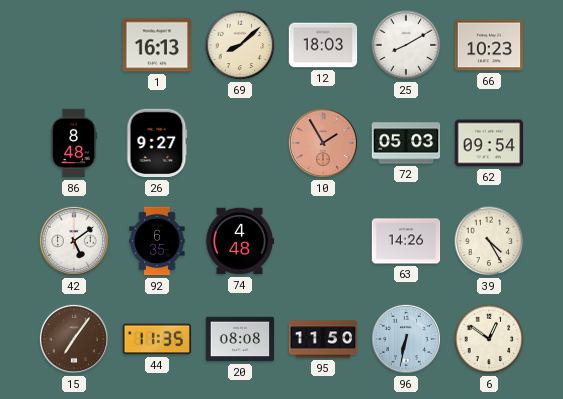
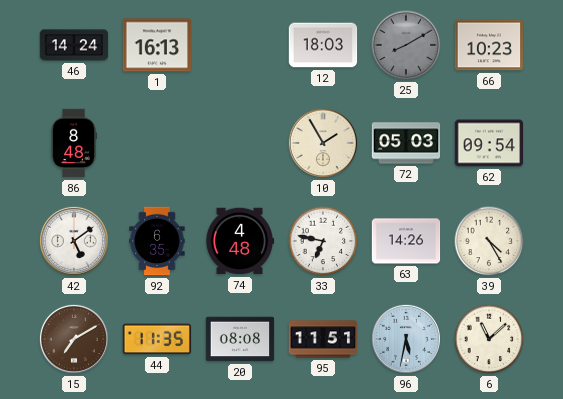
46: none -> 14:24
69: 8:08 -> none
25 dial: white -> grey
26: 9:27 -> none
10 dial: salmon -> cream
33: none -> 6:47
15: 7:06 -> 7:10
95: 11:50 -> 11:51
96: 6:32 -> 5:32
6: 12:51 -> 11:08
